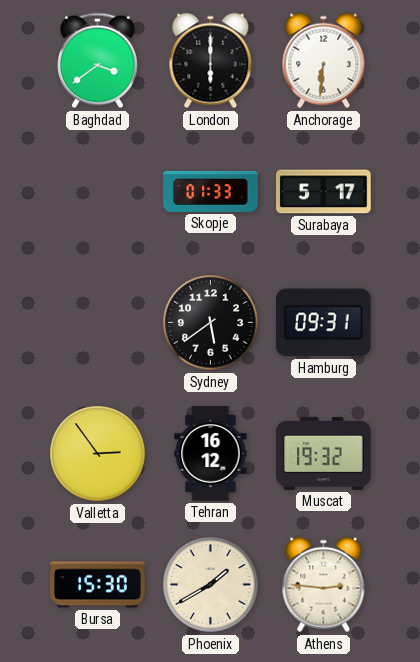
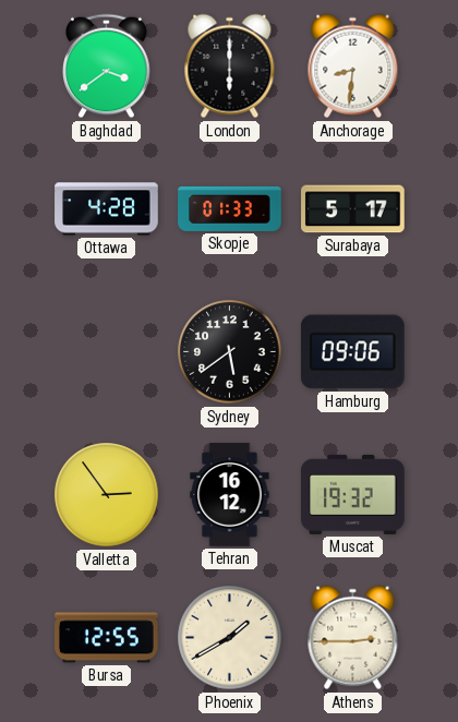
Anchorage: 6:31 -> 8:31
Ottawa: none -> 4:28
Hamburg: 09:31 -> 09:06
Bursa: 15:30 -> 12:55
Athens: 2:46 -> 2:45
